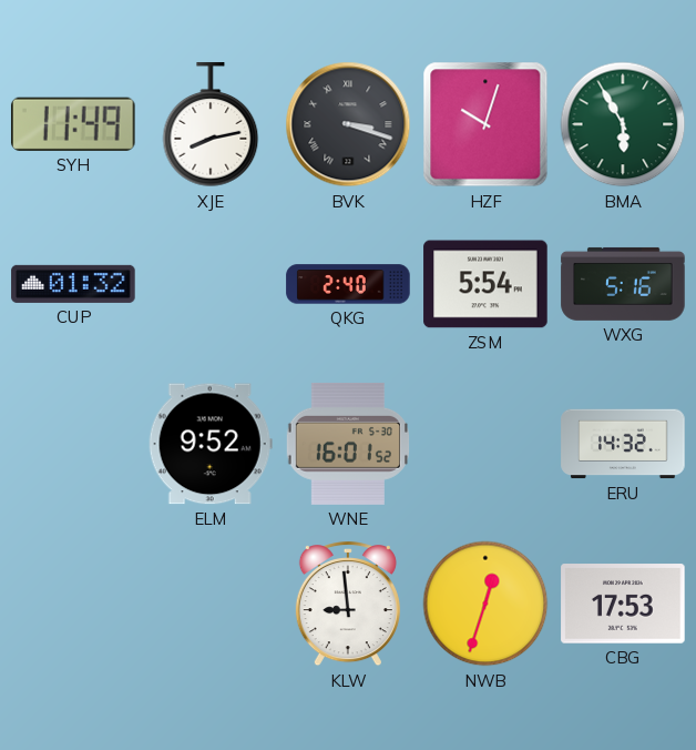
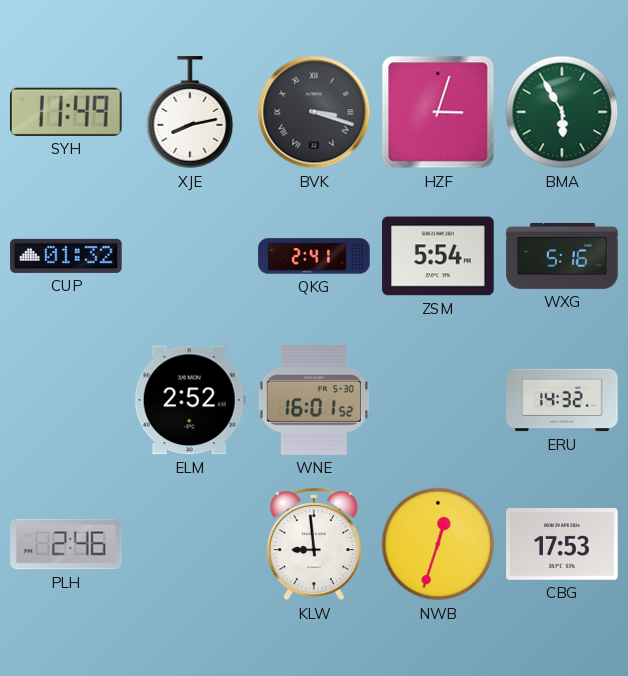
HZF: 10:03 -> 3:03
QKG: 2:40 -> 2:41
ELM: 9:52 -> 2:52
PLH: none -> 2:46
